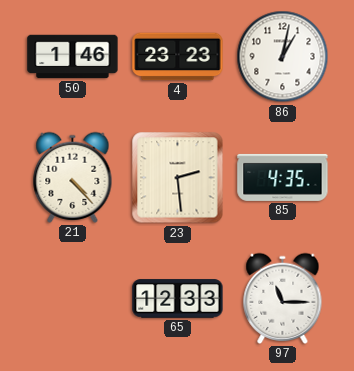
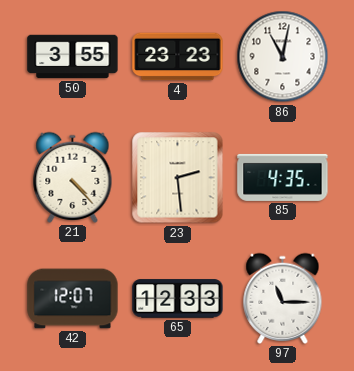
50: 1:46 -> 3:55
86: 1:02 -> 11:02
42: none -> 12:07
